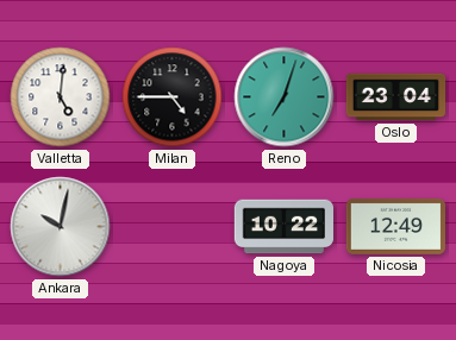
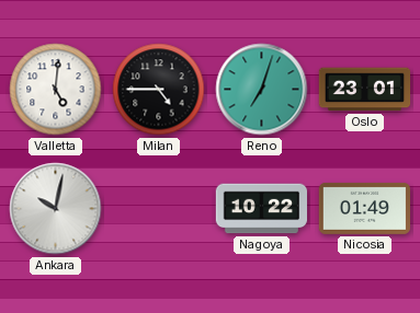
Oslo: 23:04 -> 23:01
Nicosia: 12:49 -> 01:49
